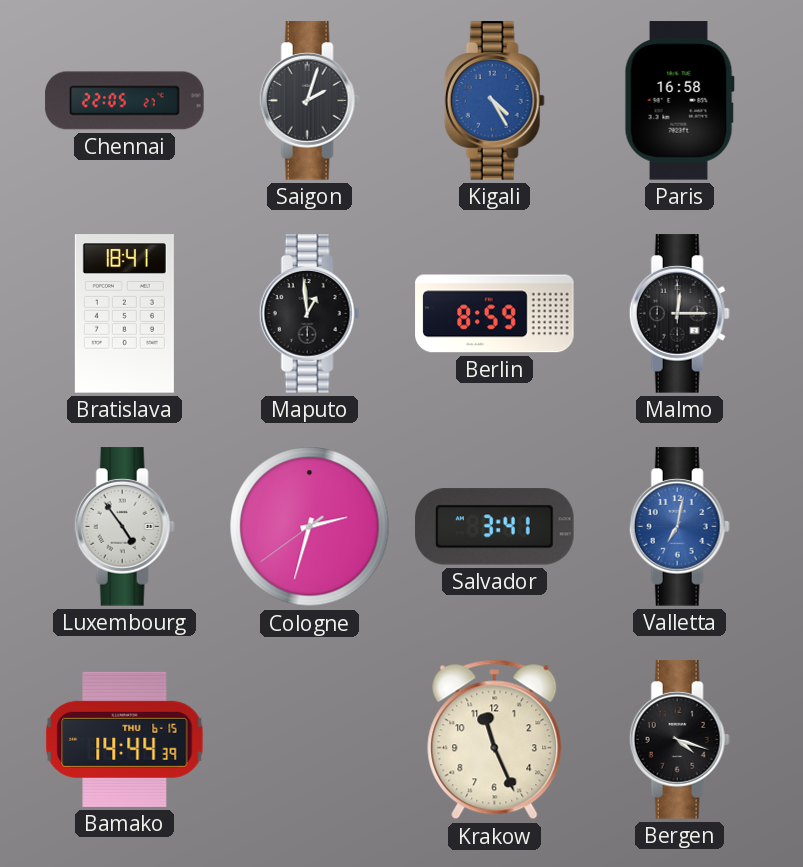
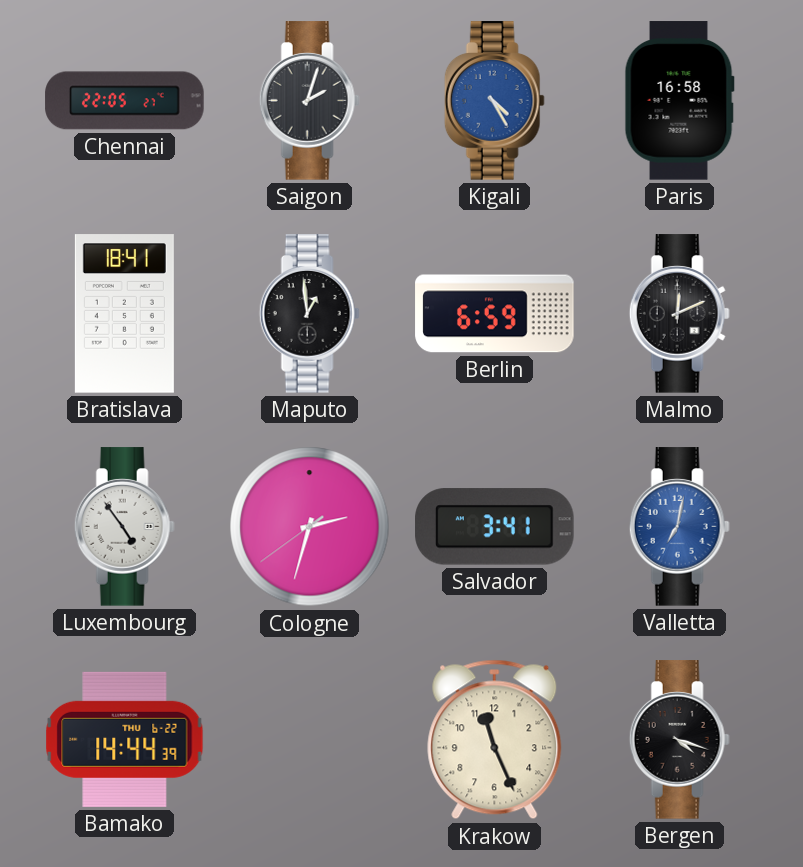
Berlin: 8:59 -> 6:59
Malmo: 12:15 -> 12:11
Bamako date: THU 6-15 -> THU 6-22
